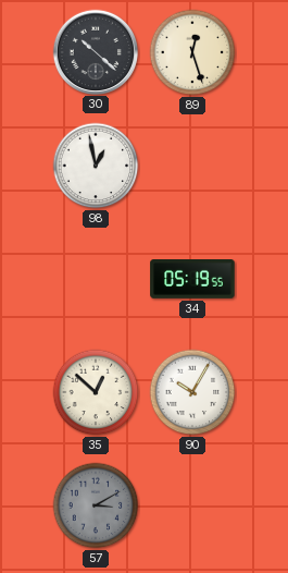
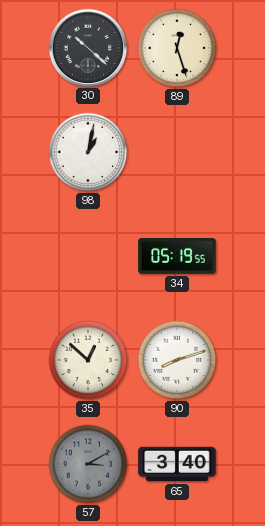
98: 12:58 -> 1:02
90: 10:05 -> 8:12
65: none -> 3:40
